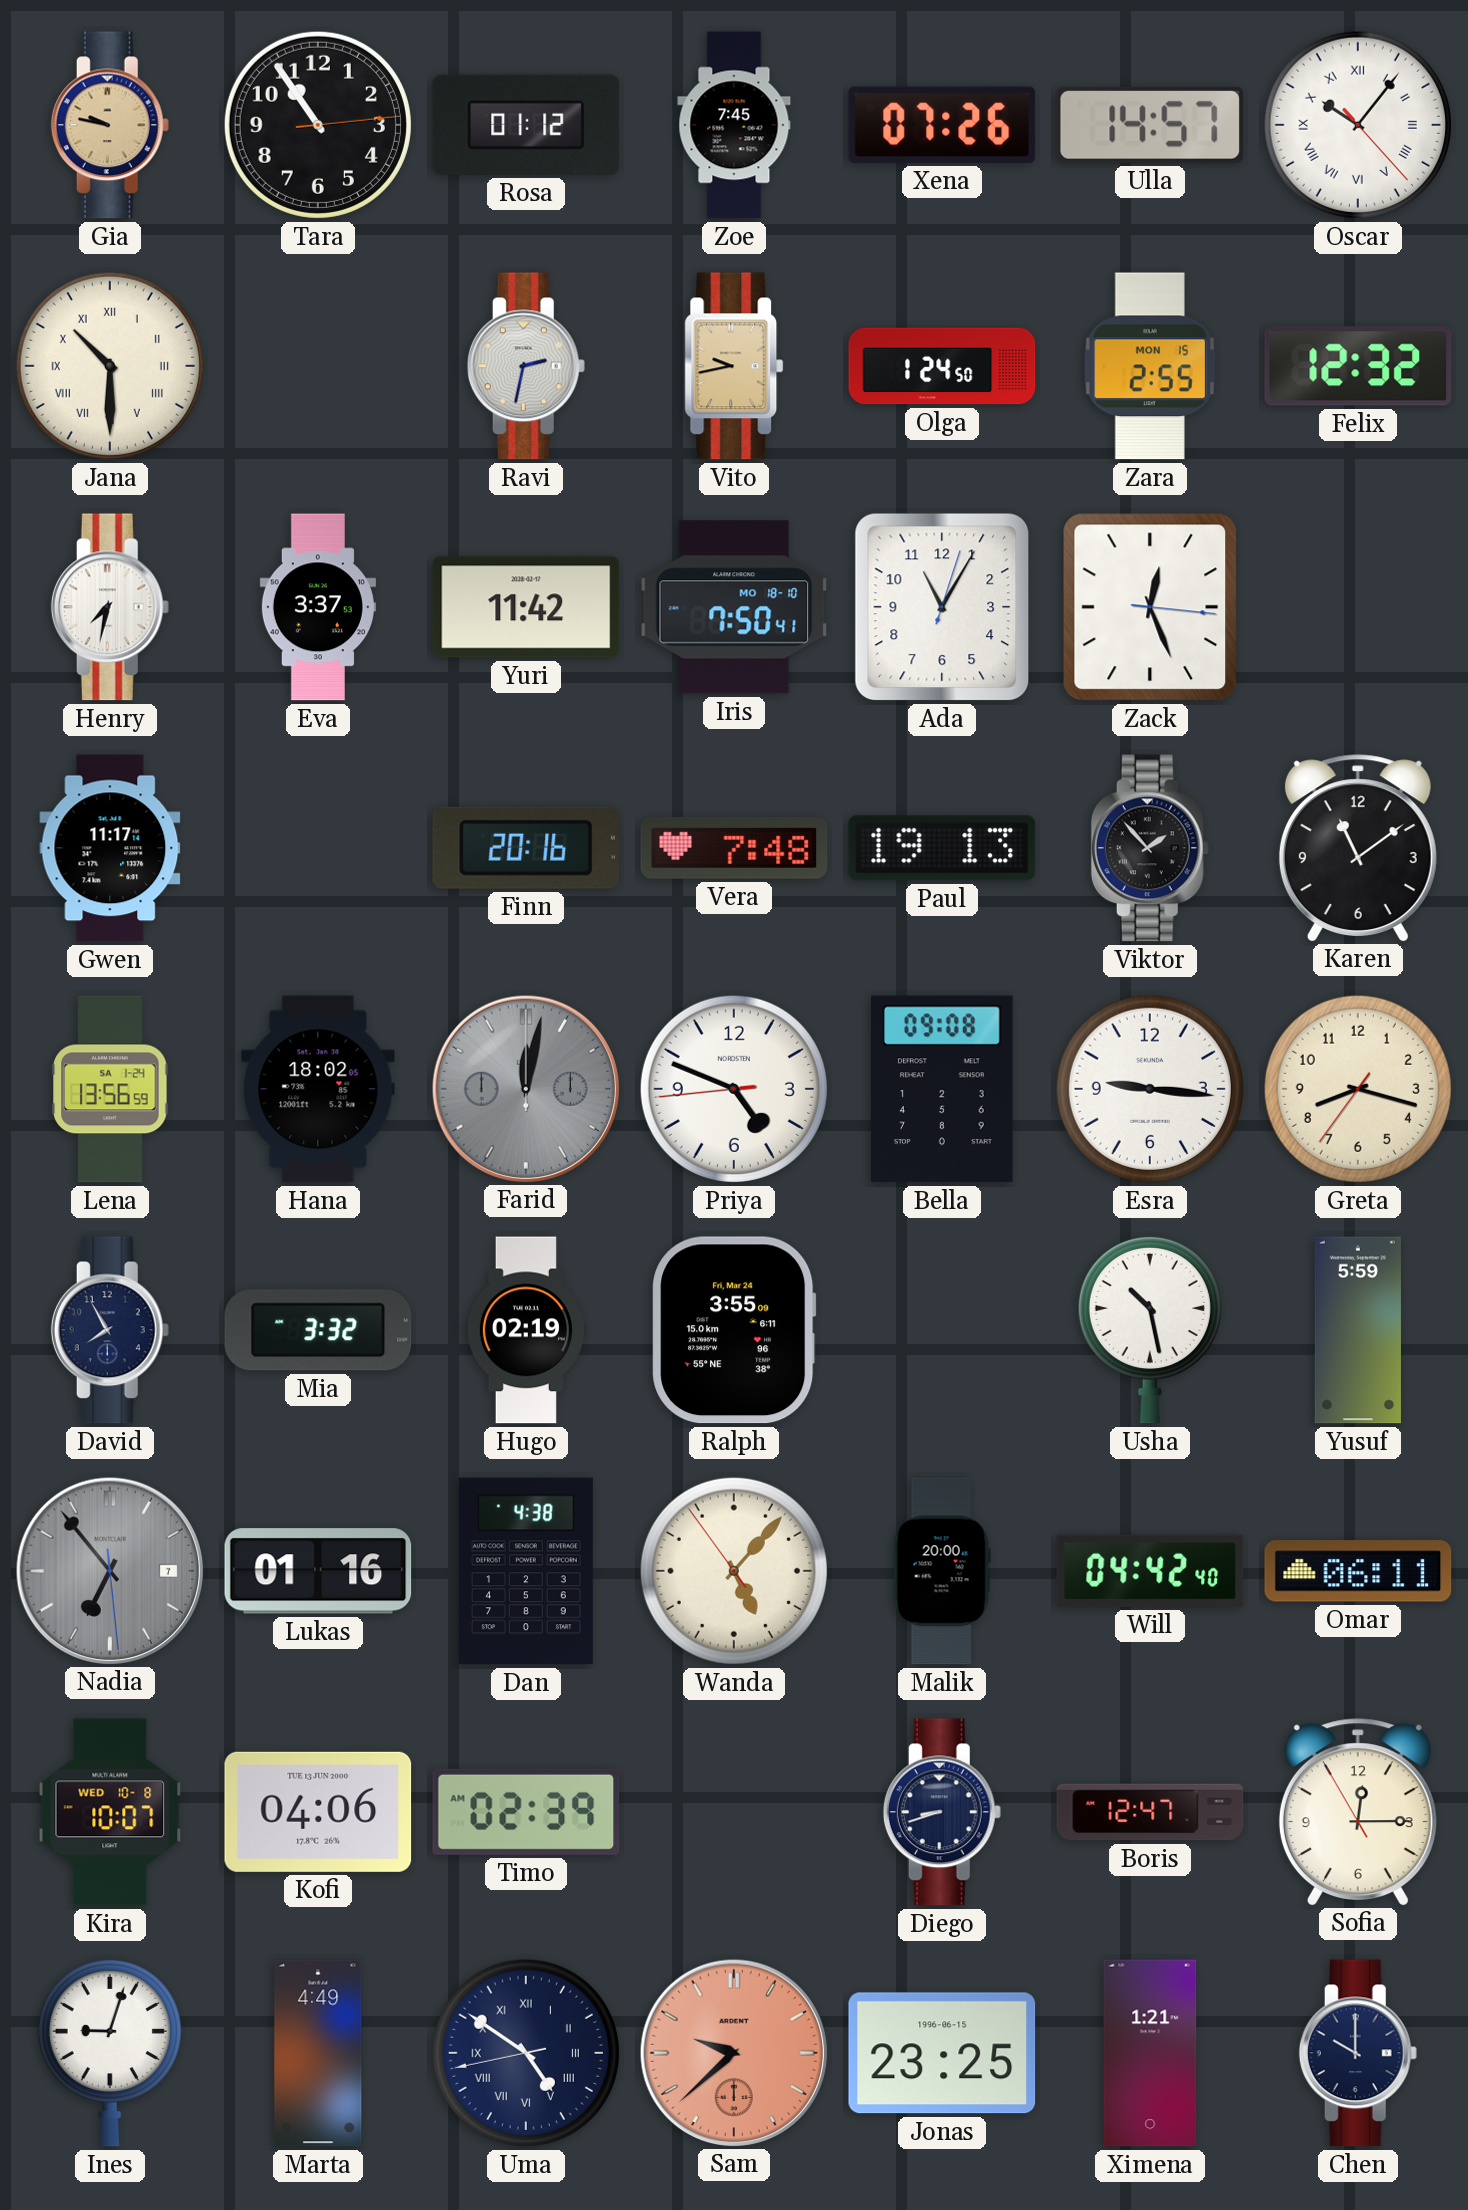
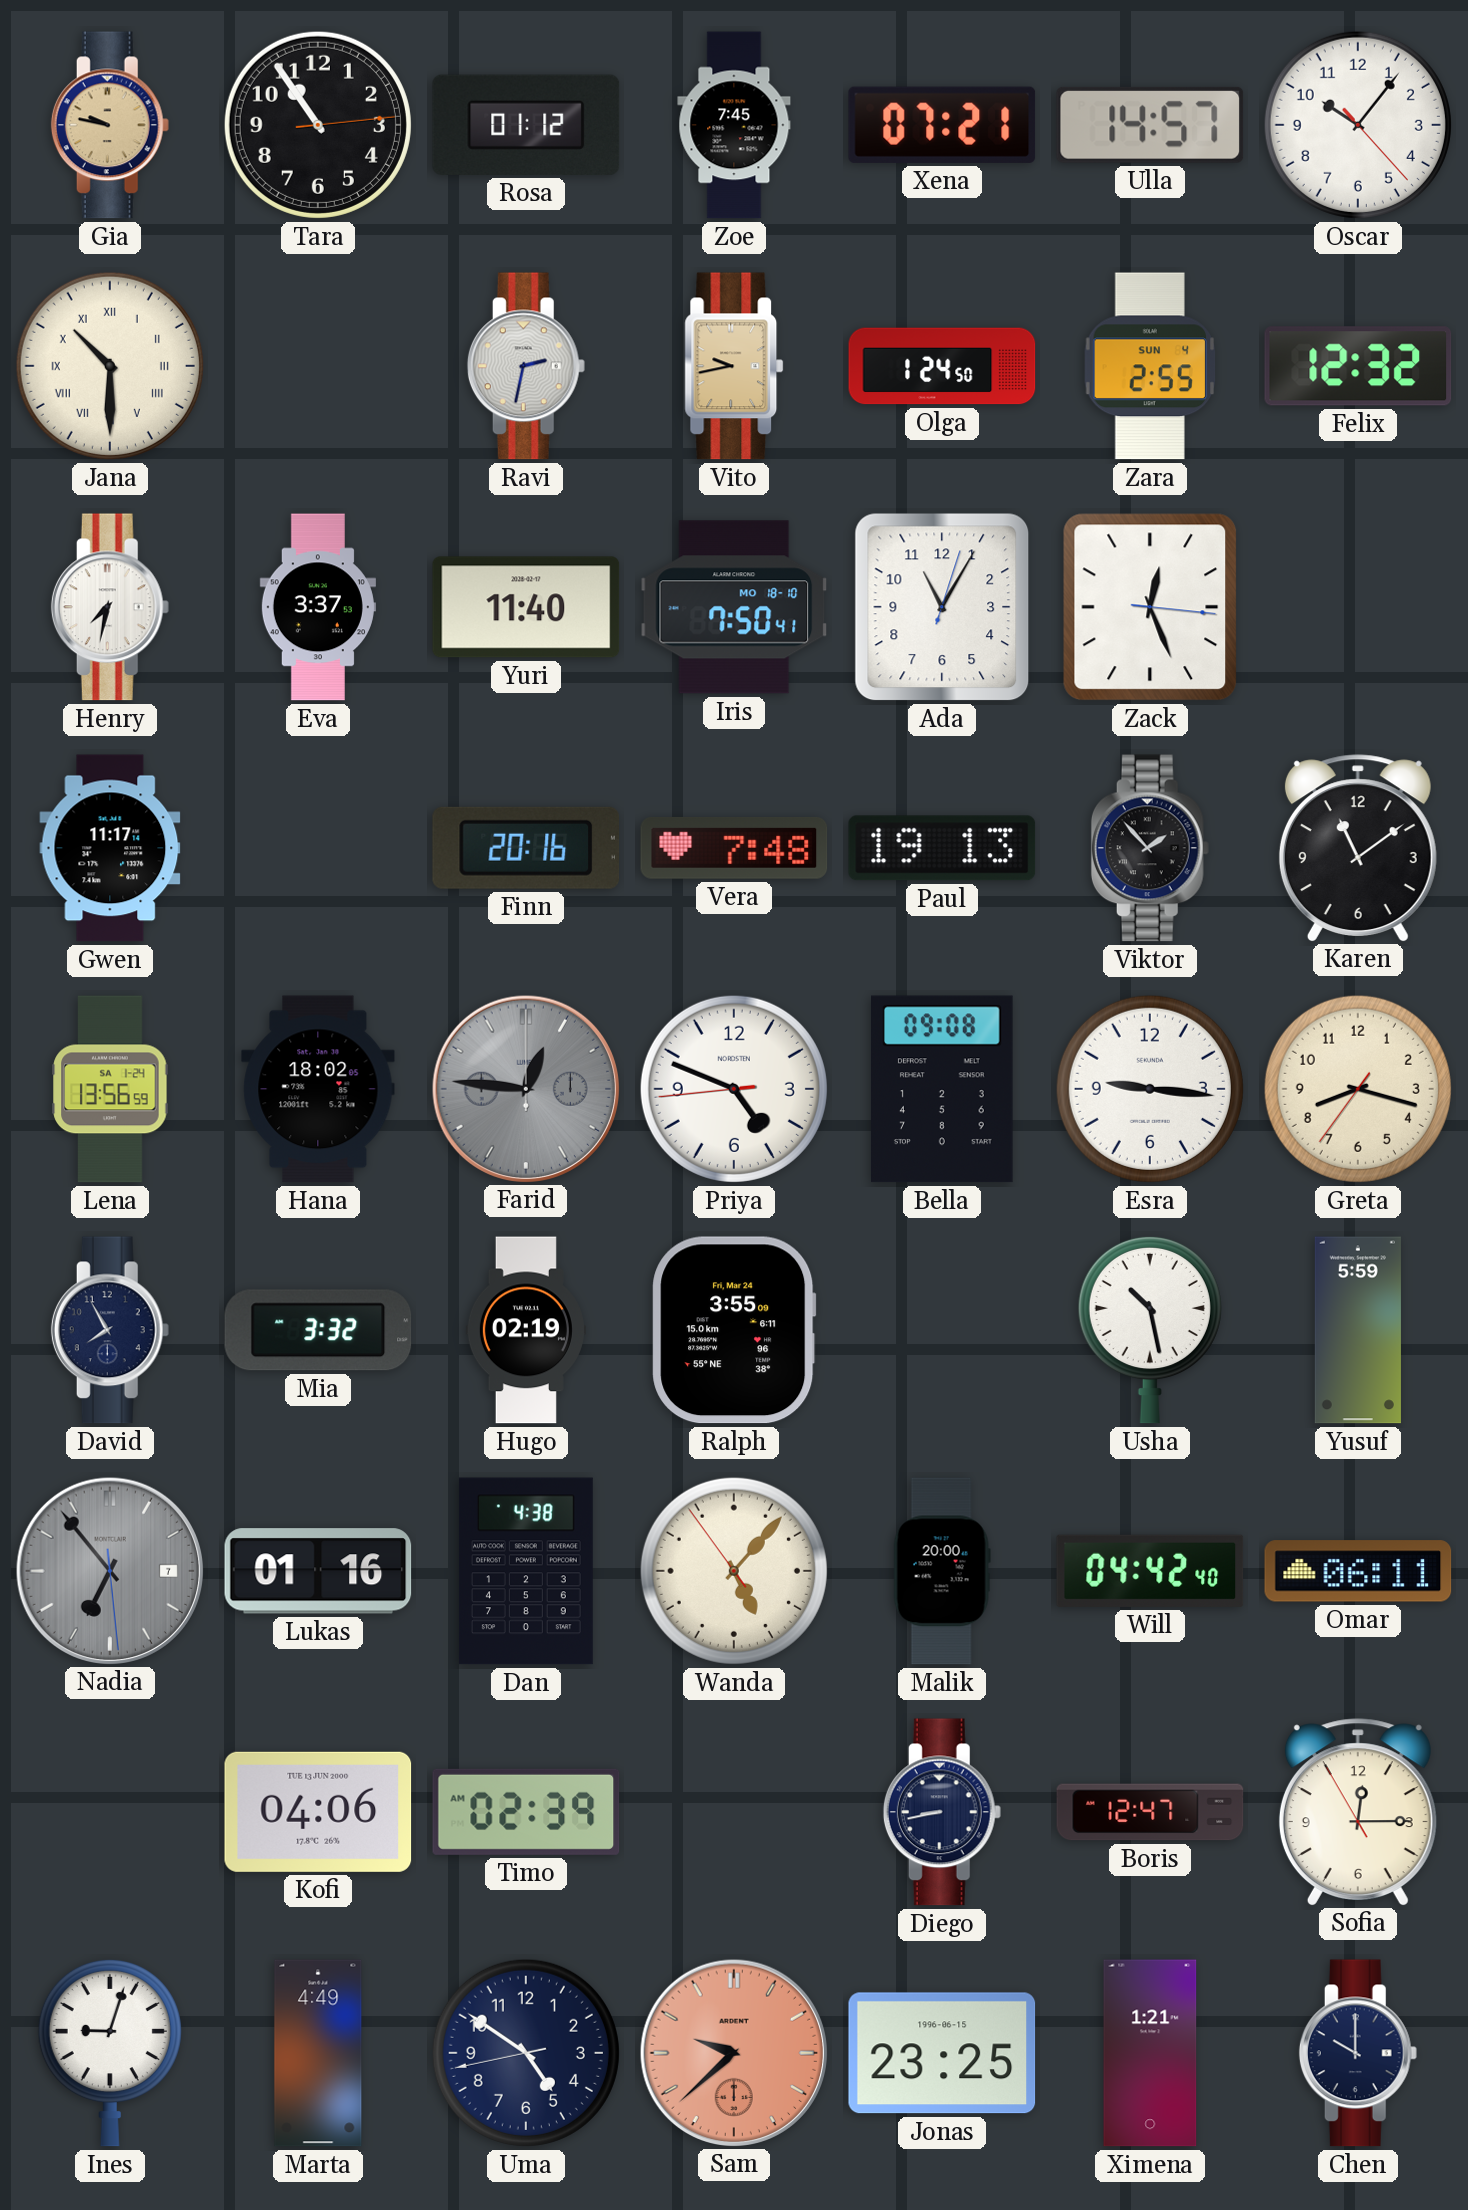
Xena: 07:26 -> 07:21
Oscar numerals: Roman -> Arabic
Zara date: MON 15 -> SUN 4
Yuri: 11:42 -> 11:40
Farid: 12:02 -> 12:46
Kira: 10:07 -> none
Diego: 8:42 -> 8:43
Uma numerals: Roman -> Arabic
